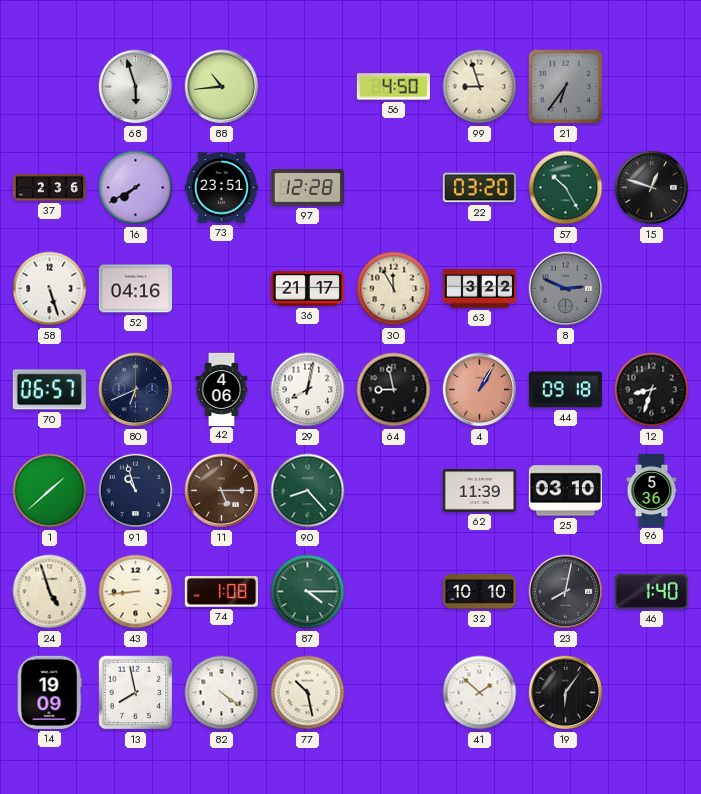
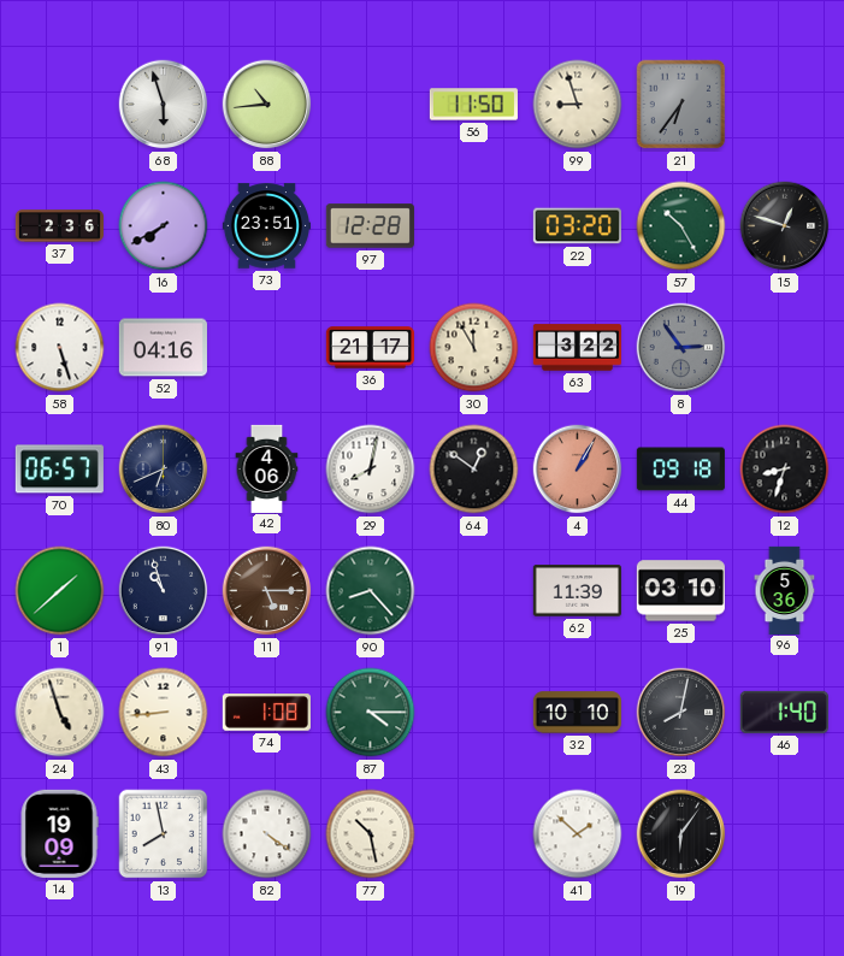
56: 4:50 -> 11:50
8: 2:49 -> 2:54
64: 8:58 -> 12:51
